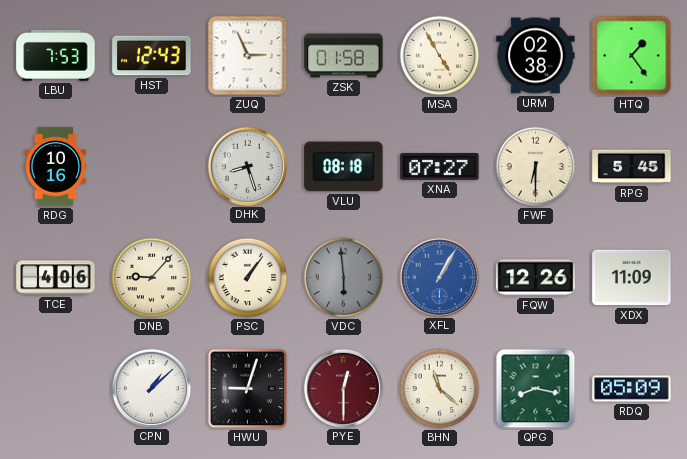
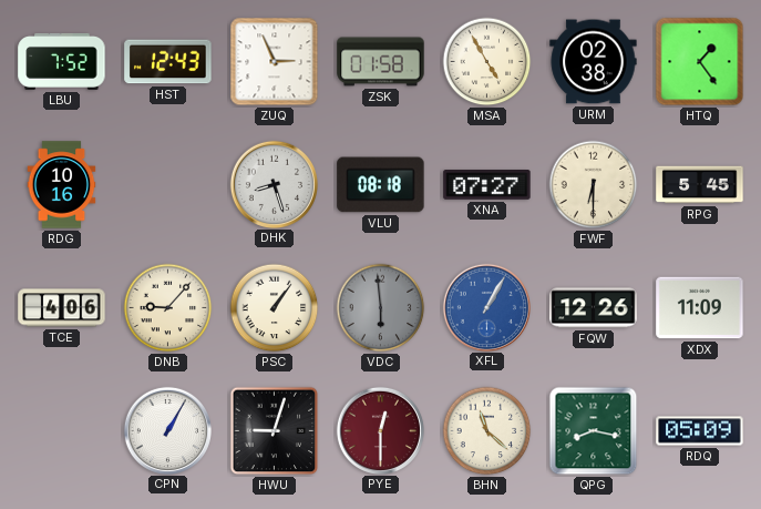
LBU: 7:53 -> 7:52
CPN: 1:08 -> 1:05
